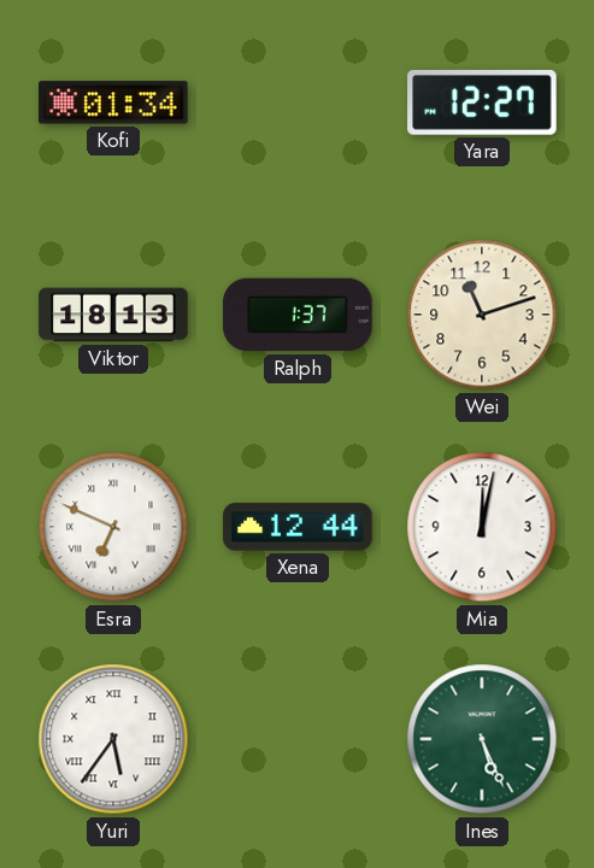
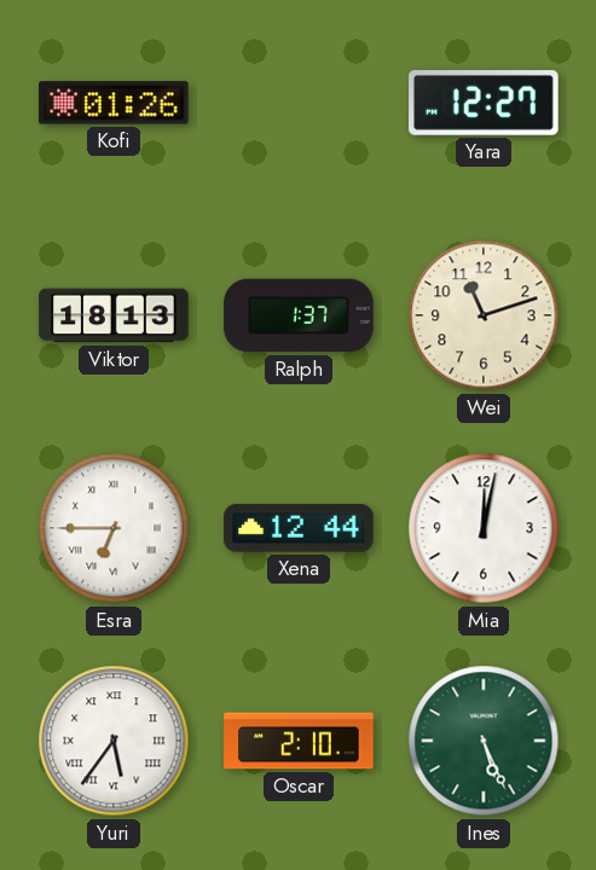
Kofi: 01:34 -> 01:26
Esra: 6:49 -> 6:45
Oscar: none -> 2:10
